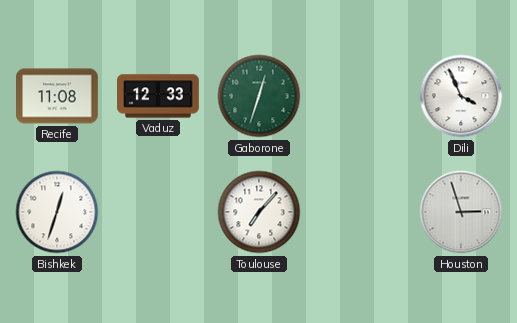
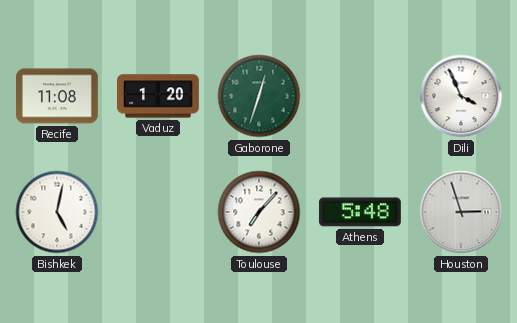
Vaduz: 12:33 -> 1:20
Bishkek: 12:33 -> 5:02
Athens: none -> 5:48
